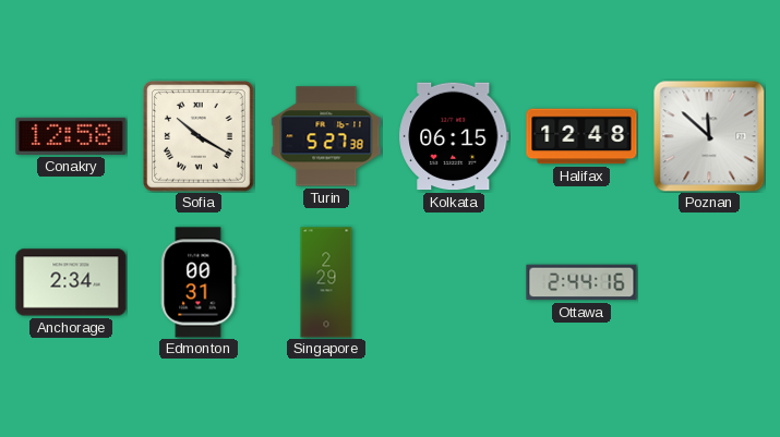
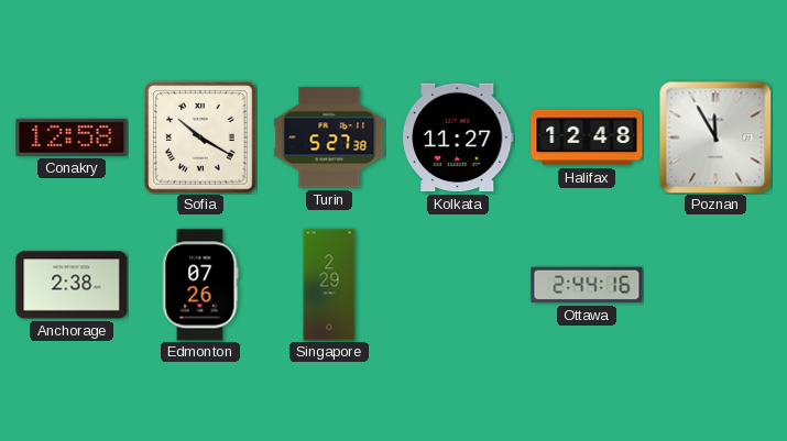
Kolkata: 06:15 -> 11:27
Poznan: 11:52 -> 11:55
Anchorage: 2:34 -> 2:38
Edmonton: 00:31 -> 07:26
